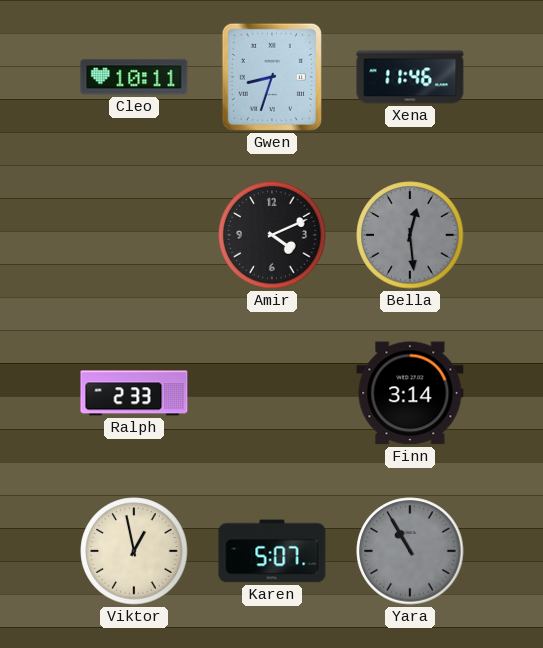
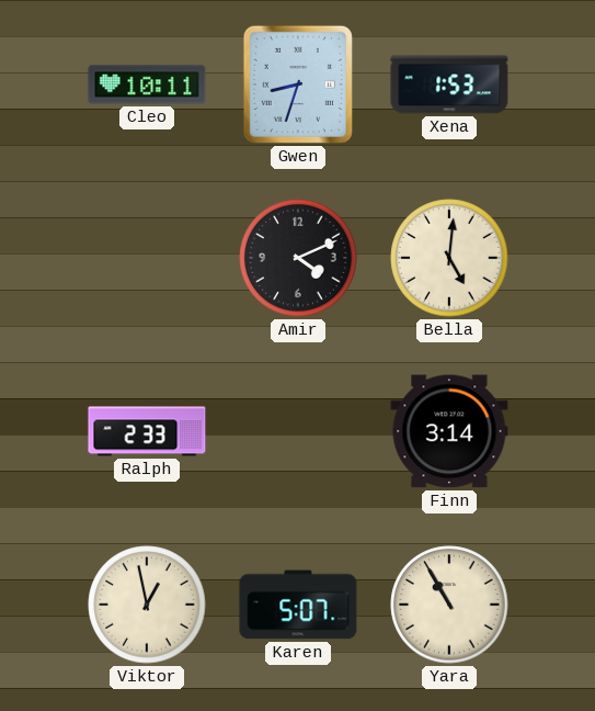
Xena: 11:46 -> 1:53
Bella: 12:29 -> 5:01
Bella dial: grey -> cream
Yara dial: grey -> cream
